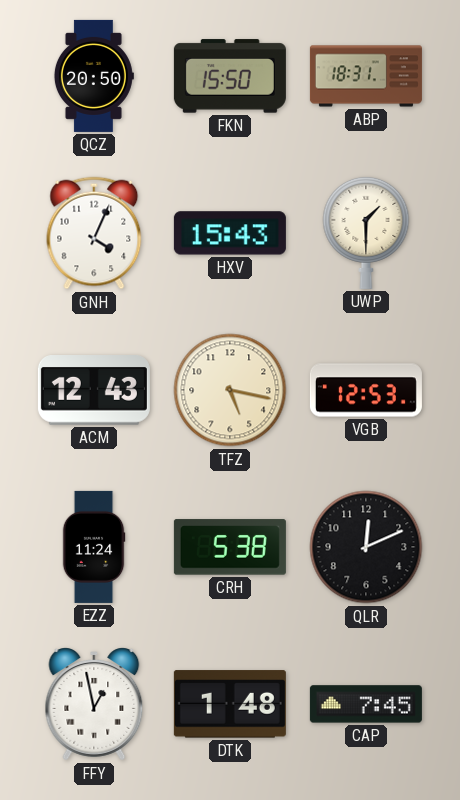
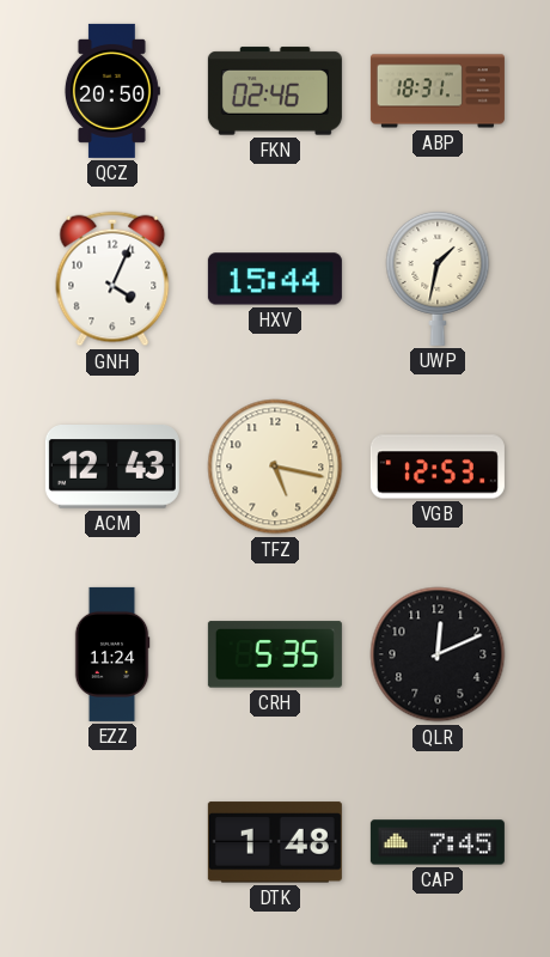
FKN: 15:50 -> 02:46
HXV: 15:43 -> 15:44
UWP: 1:30 -> 1:32
CRH: 5:38 -> 5:35
FFY: 12:58 -> none
